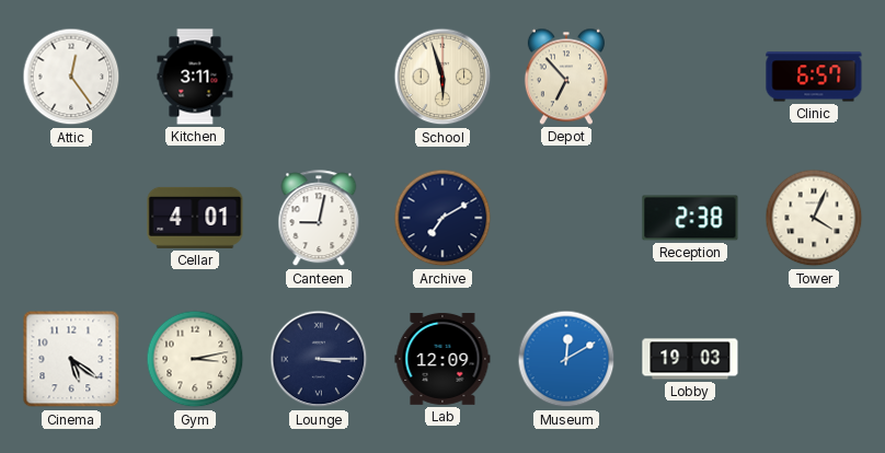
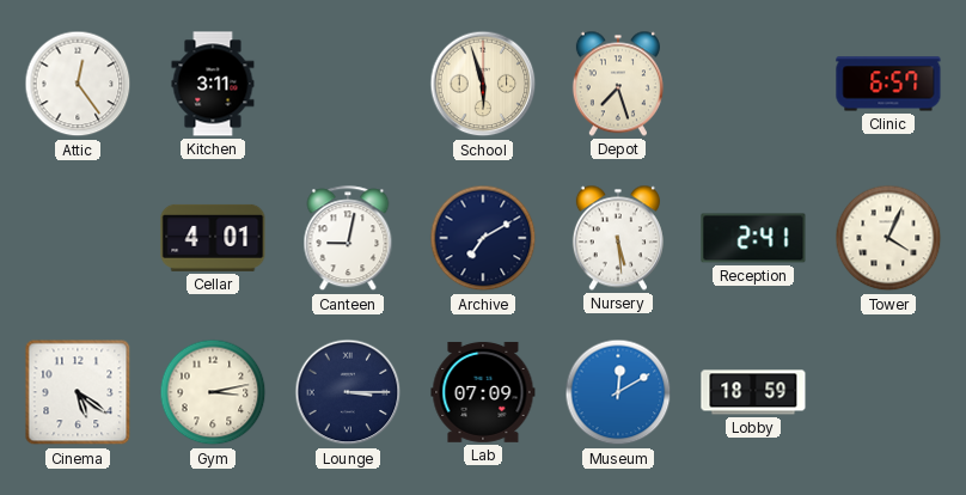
Depot: 6:53 -> 7:27
Nursery: none -> 5:29
Reception: 2:38 -> 2:41
Lab: 12:09 -> 07:09
Lobby: 19:03 -> 18:59
